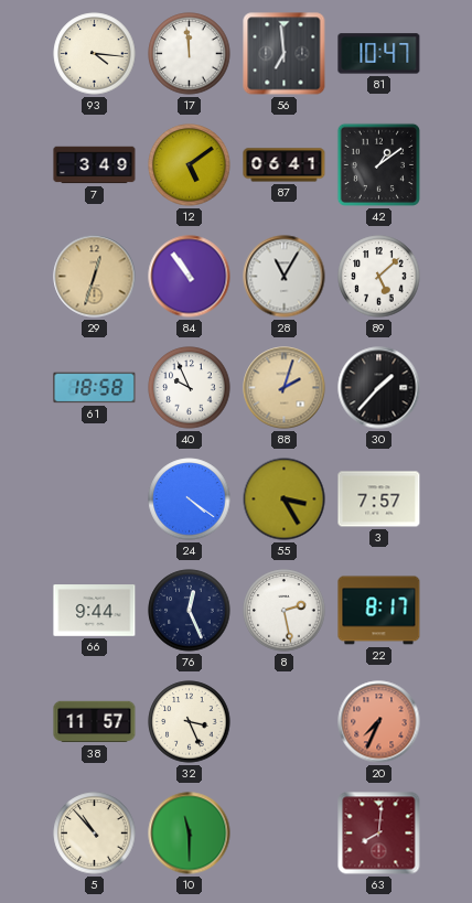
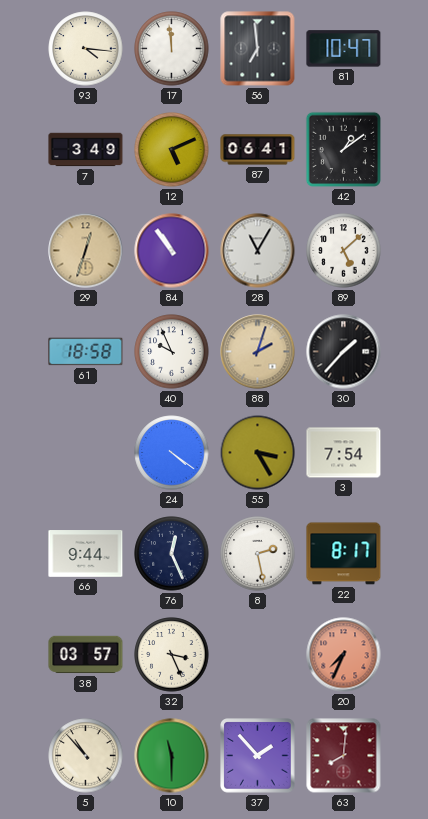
12: 5:09 -> 5:11
3: 7:57 -> 7:54
38: 11:57 -> 03:57
37: none -> 1:53
